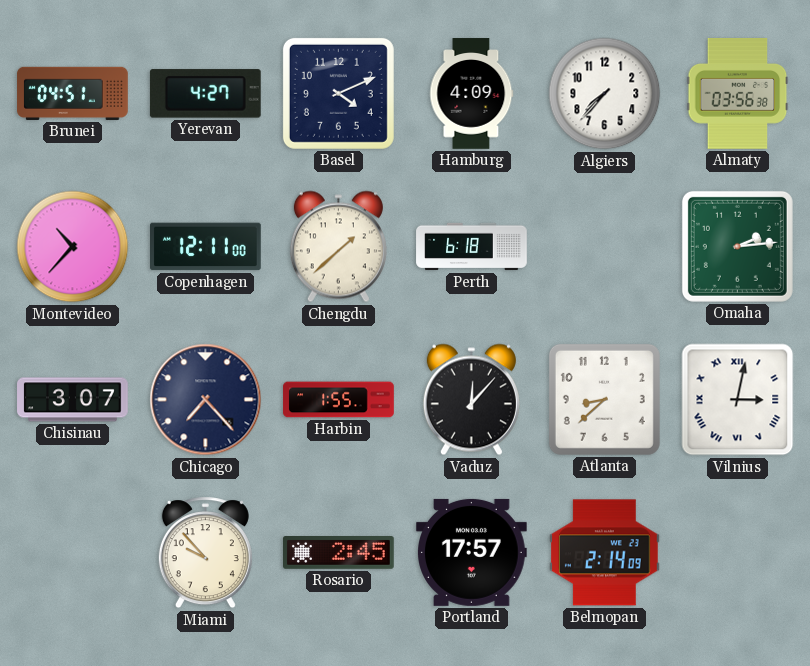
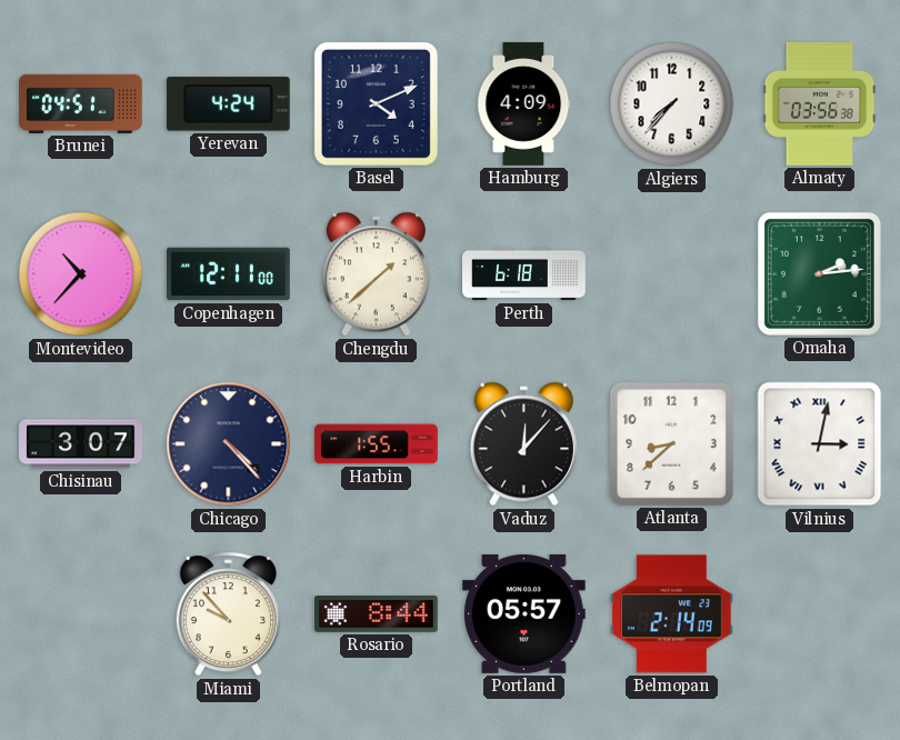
Yerevan: 4:27 -> 4:24
Chicago: 7:23 -> 4:23
Rosario: 2:45 -> 8:44
Portland: 17:57 -> 05:57
